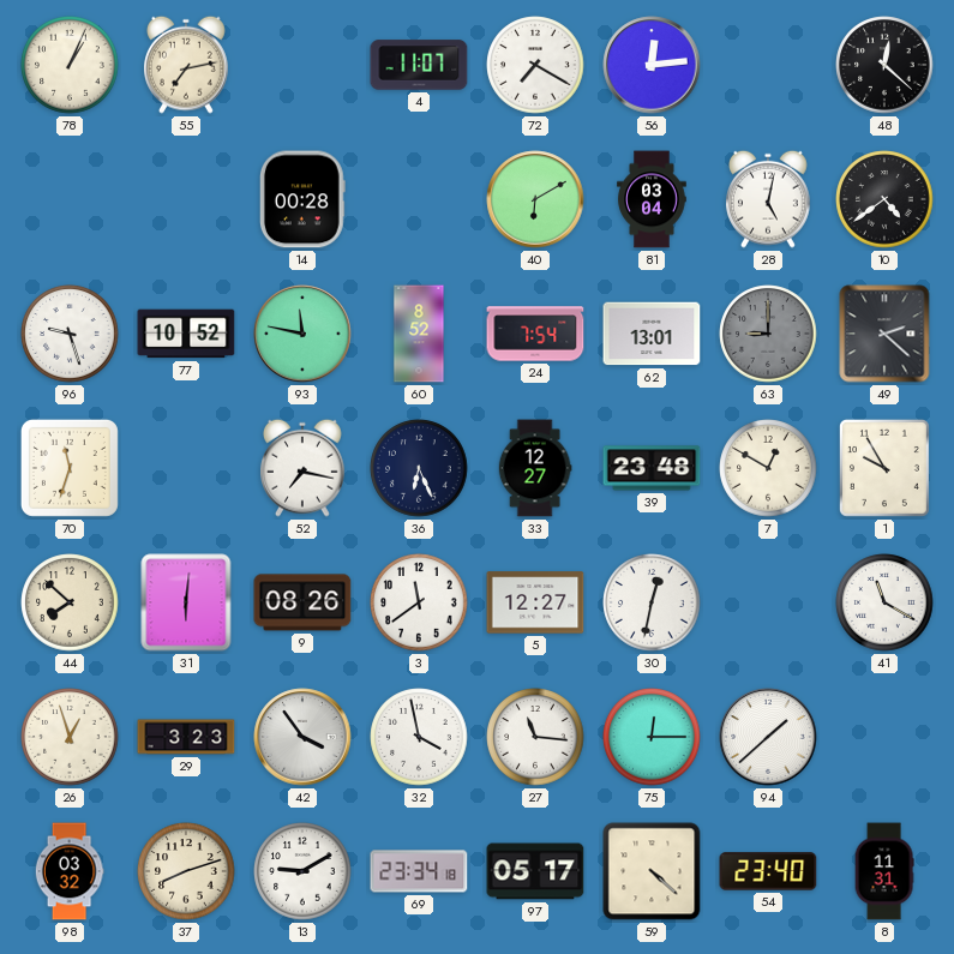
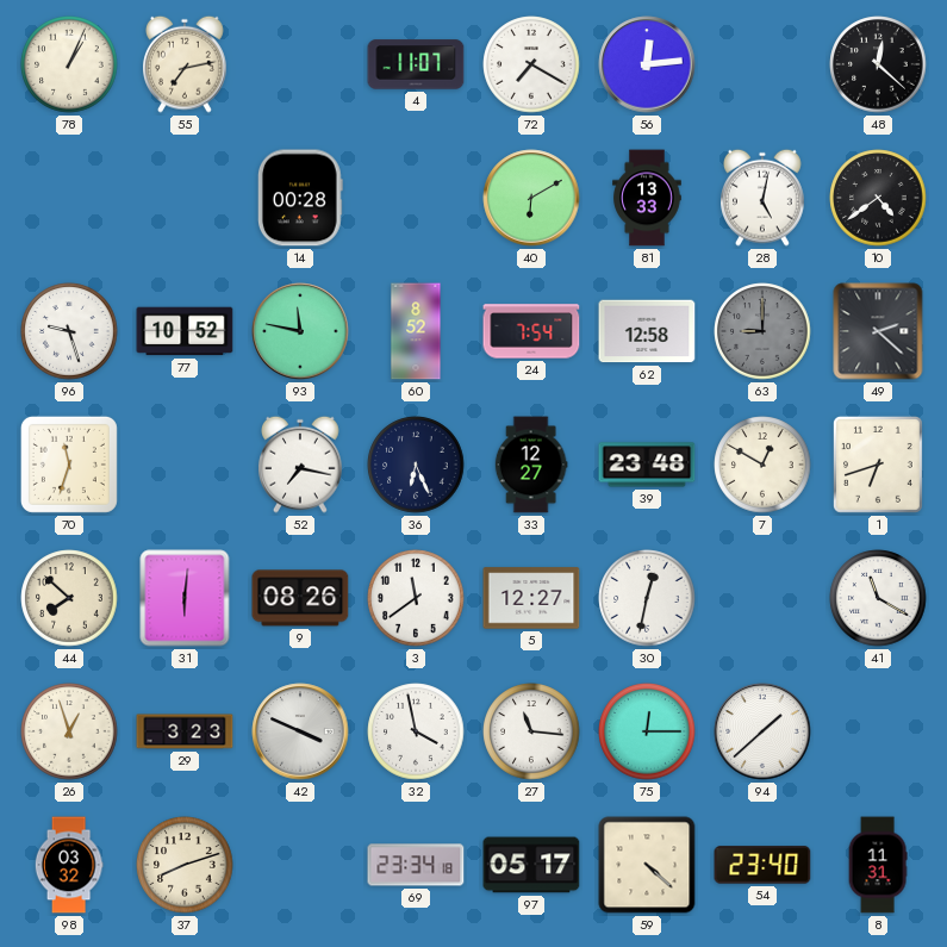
81: 03:04 -> 13:33
62: 13:01 -> 12:58
1: 9:55 -> 6:42
42: 3:54 -> 3:49
13: 9:10 -> none
